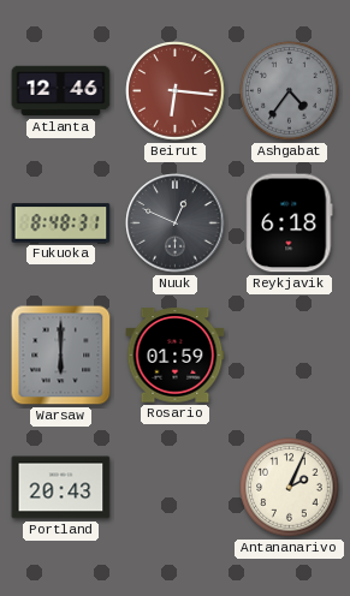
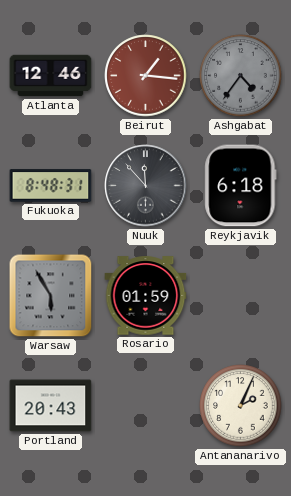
Beirut: 6:16 -> 1:16
Nuuk: 12:49 -> 11:53
Warsaw: 6:00 -> 5:55
